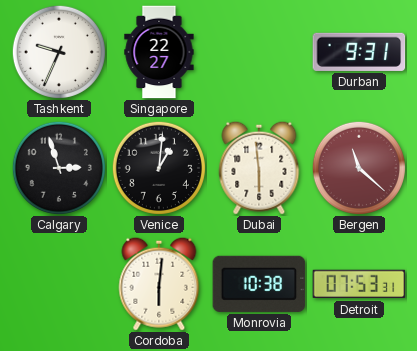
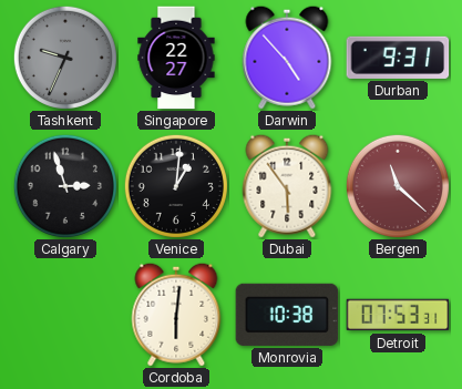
Tashkent dial: white -> grey
Darwin: none -> 4:53
Dubai: 5:59 -> 5:54
